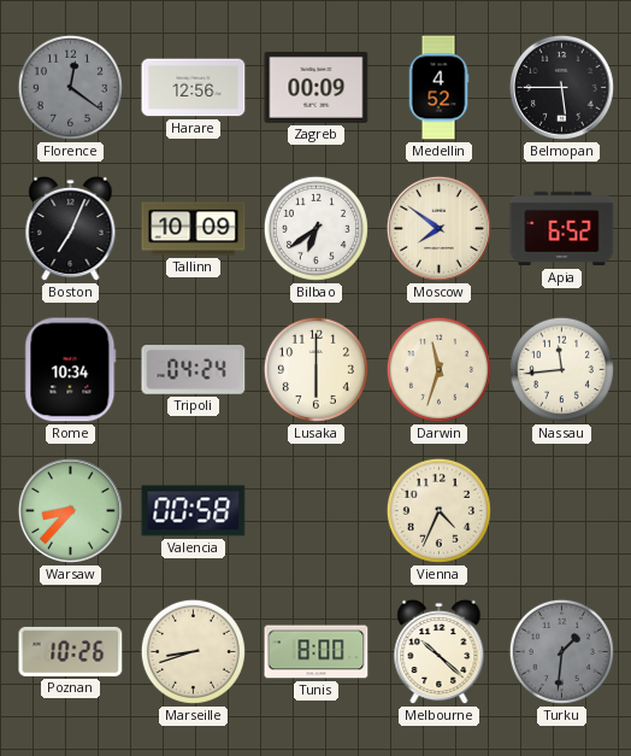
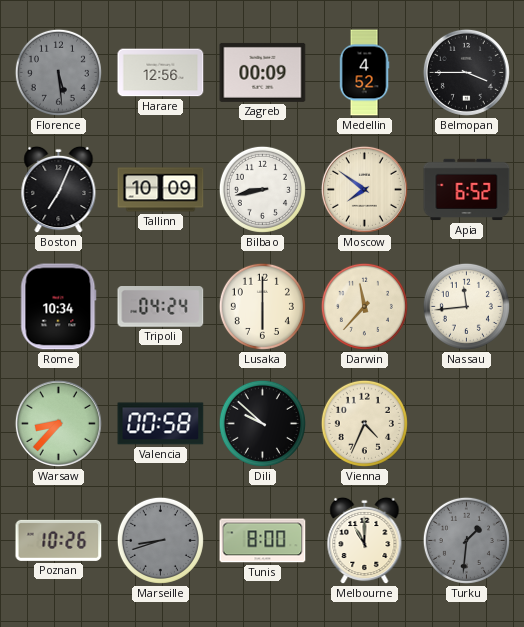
Florence: 12:21 -> 5:29
Belmopan: 5:45 -> 3:45
Bilbao: 6:39 -> 8:43
Darwin: 11:33 -> 11:37
Dili: none -> 9:52
Marseille dial: cream -> grey
Melbourne: 10:22 -> 11:00
